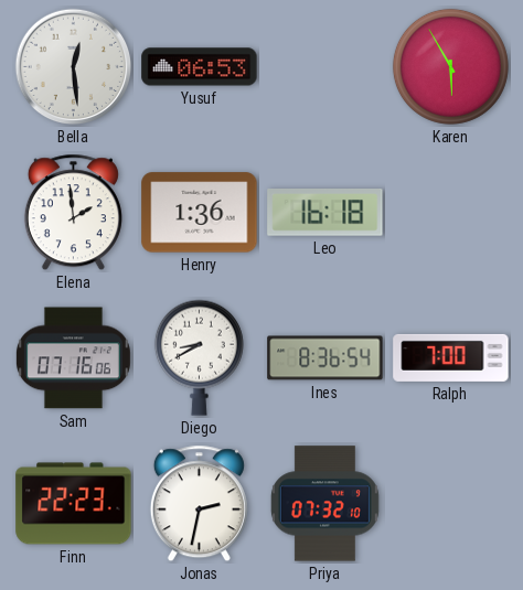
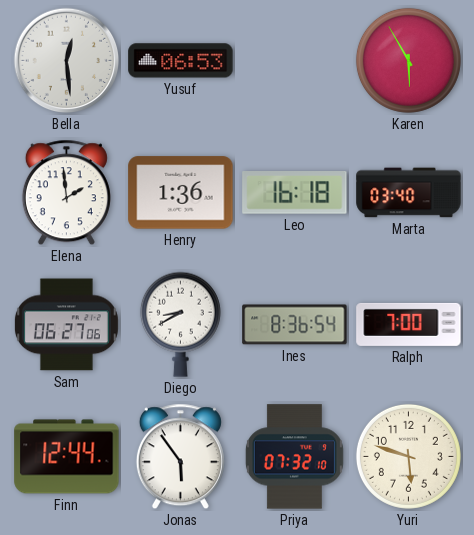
Marta: none -> 03:40
Sam: 07:16 -> 06:27
Finn: 22:23 -> 12:44
Jonas: 2:32 -> 5:54
Yuri: none -> 5:48
